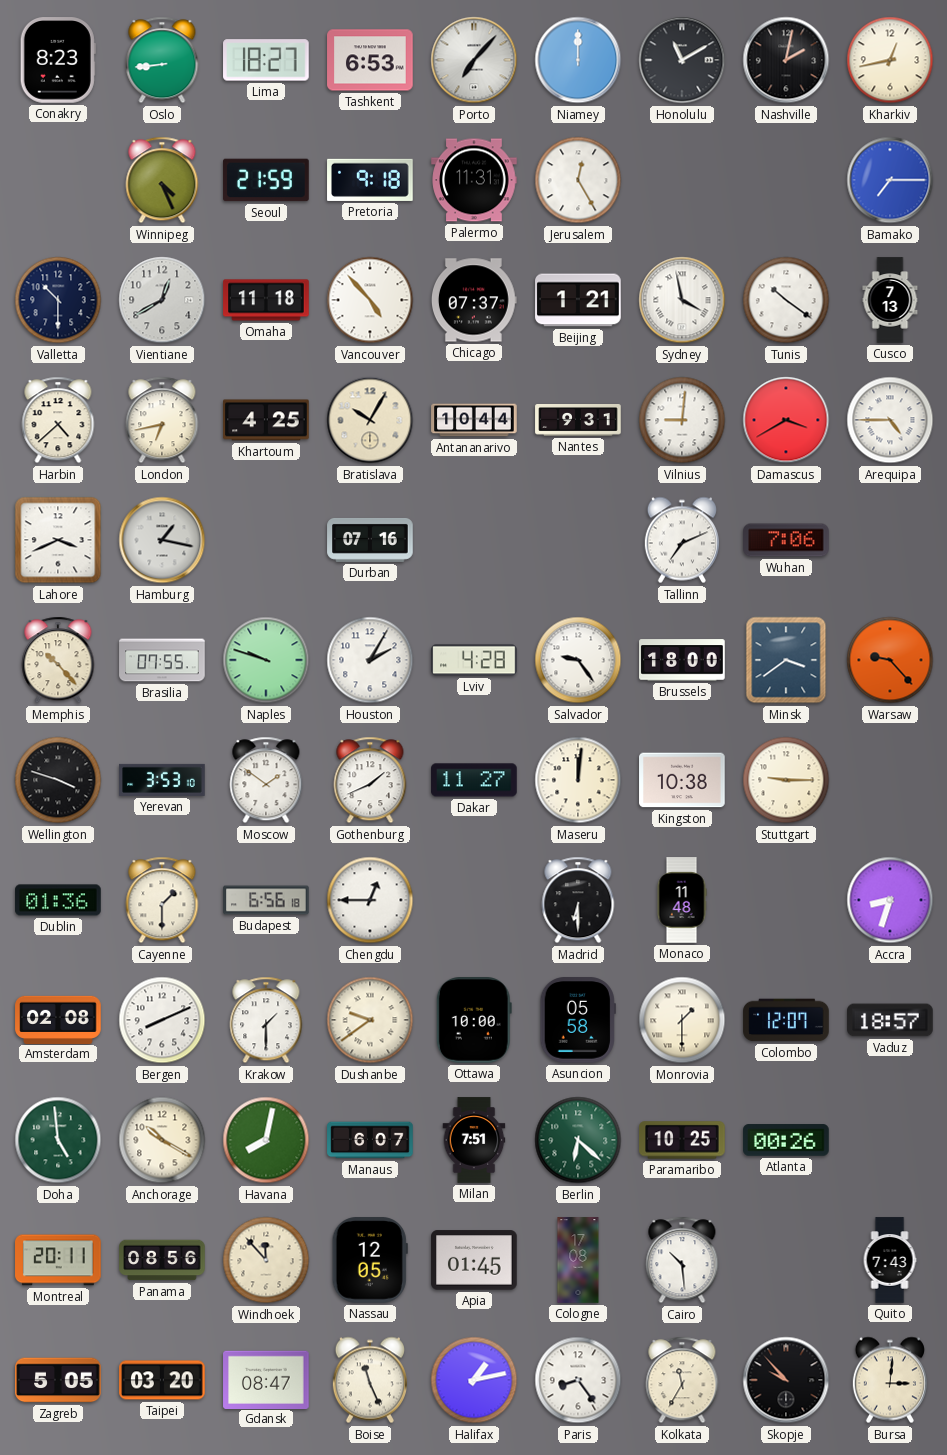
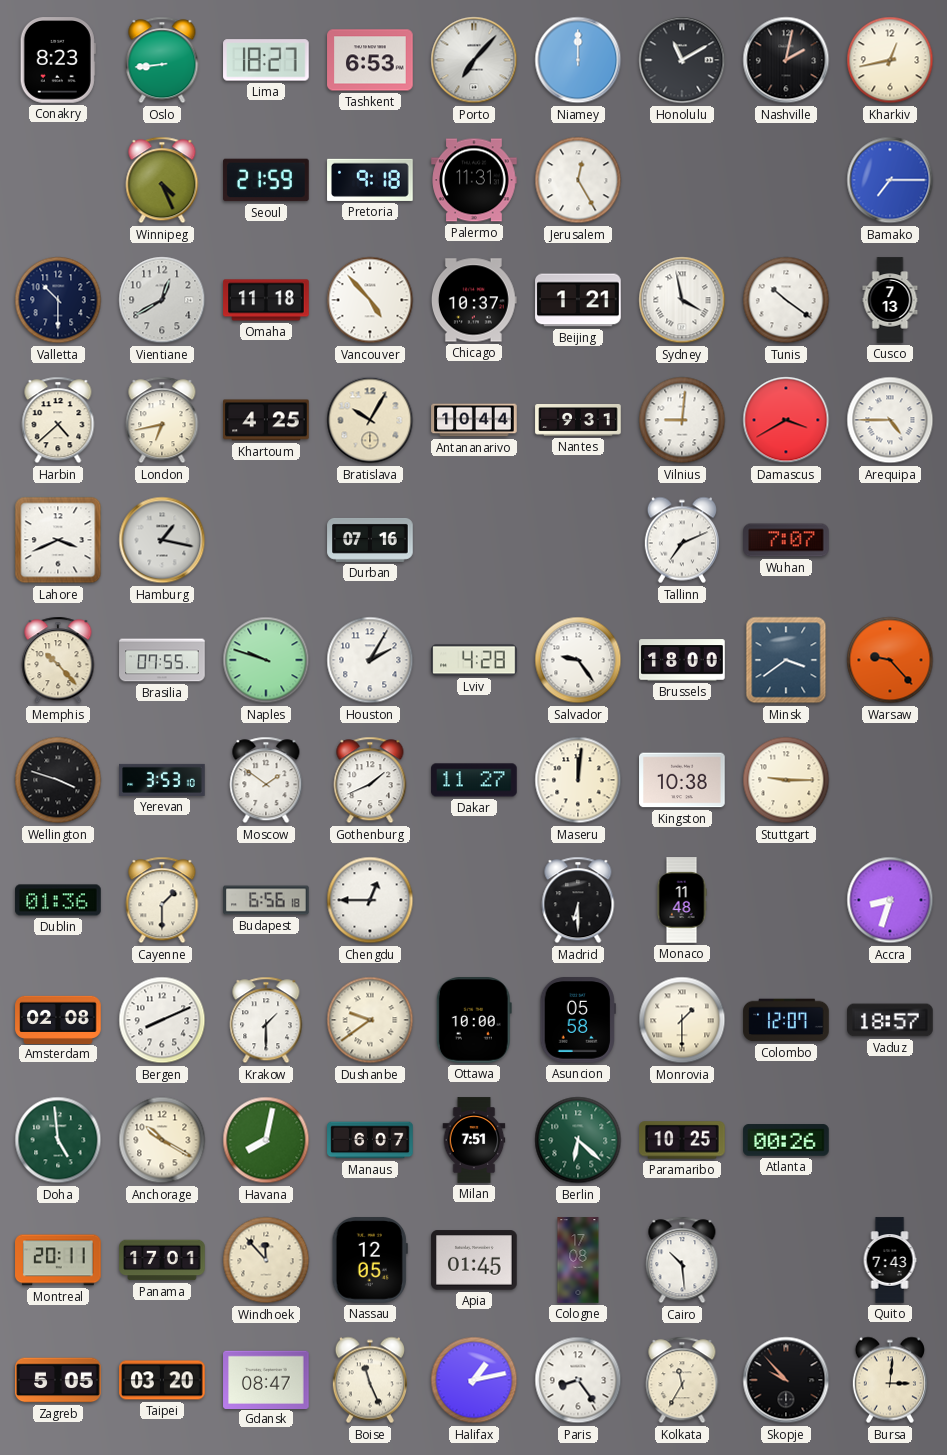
Chicago: 07:37 -> 10:37
Wuhan: 7:06 -> 7:07
Panama: 08:56 -> 17:01
